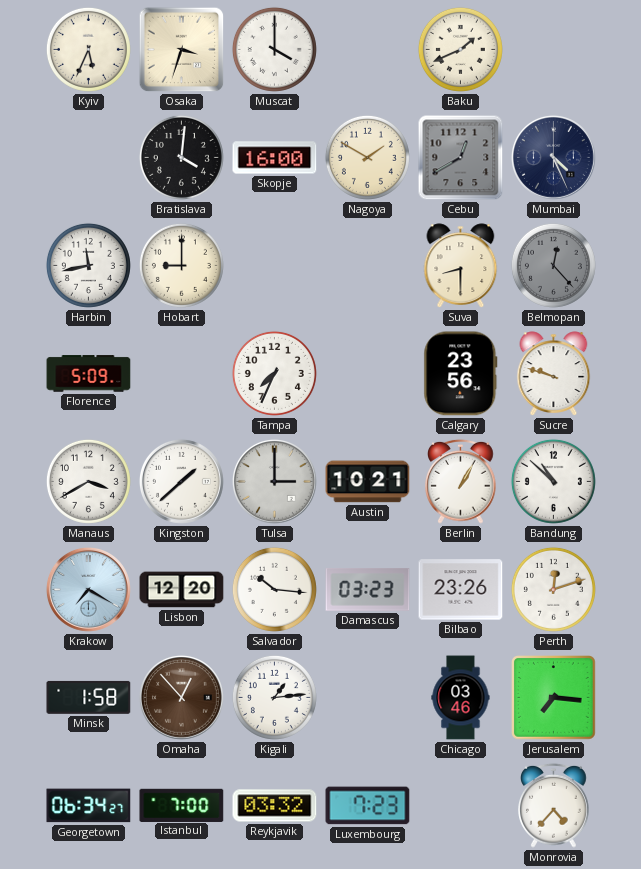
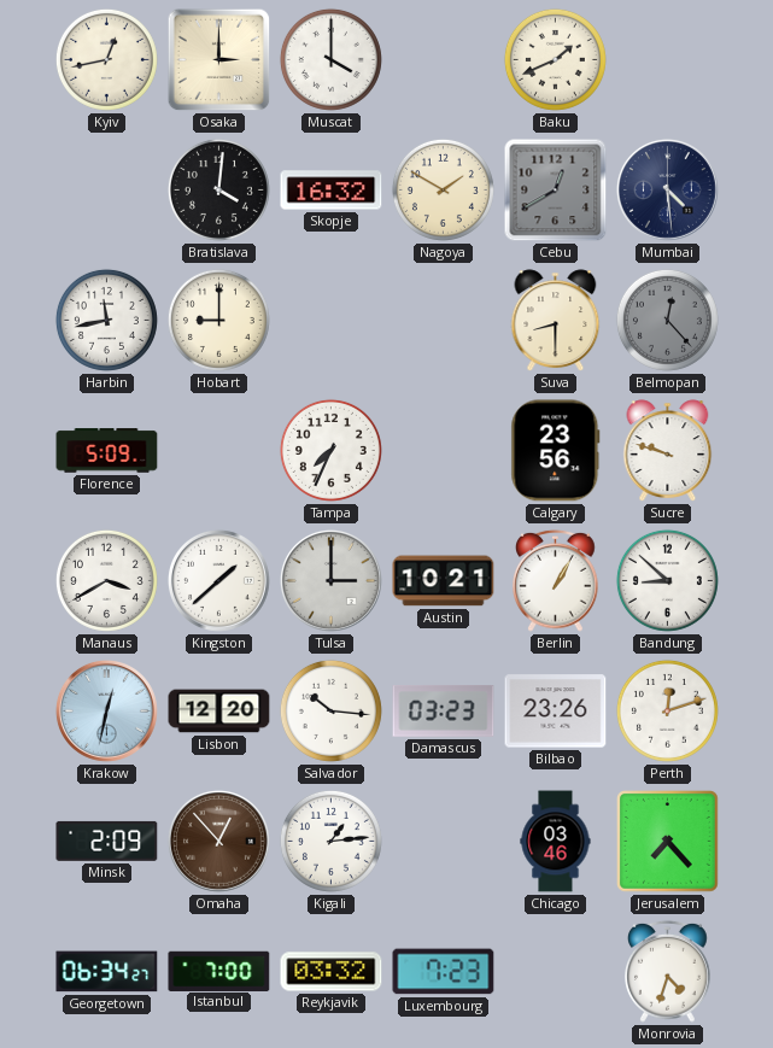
Kyiv: 5:34 -> 12:43
Osaka: 3:33 -> 3:00
Skopje: 16:00 -> 16:32
Mumbai: 4:26 -> 4:29
Bandung: 10:52 -> 8:52
Krakow: 7:20 -> 12:32
Minsk: 1:58 -> 2:09
Jerusalem: 7:16 -> 7:23
Monrovia: 4:37 -> 4:33
